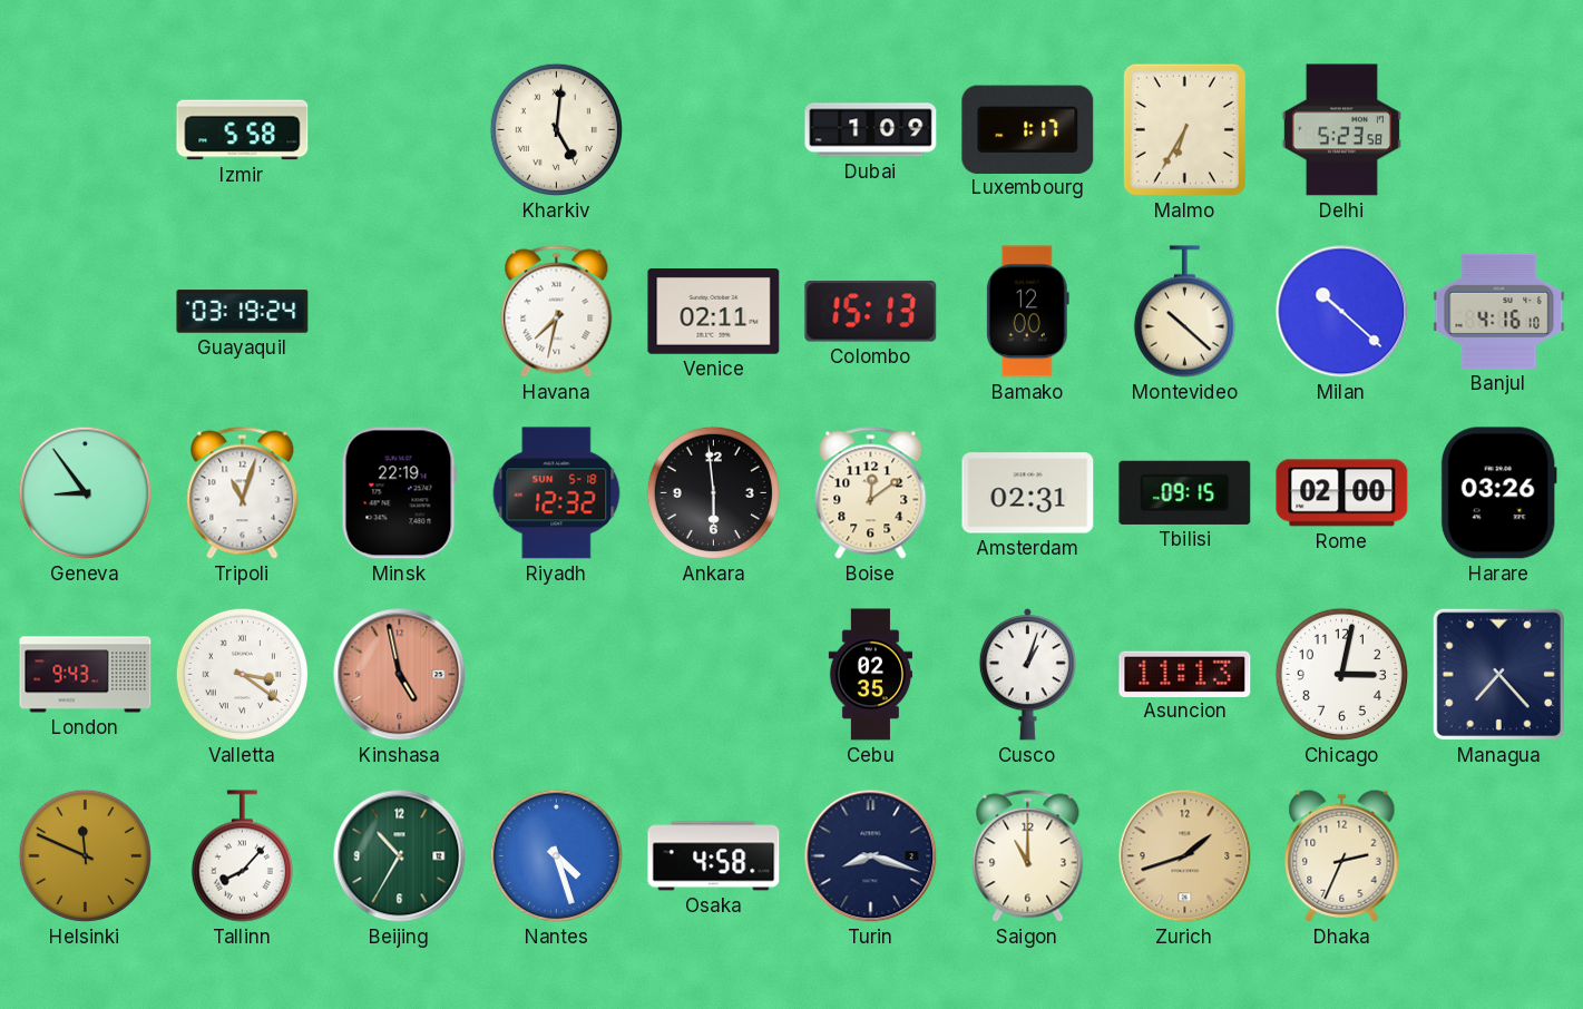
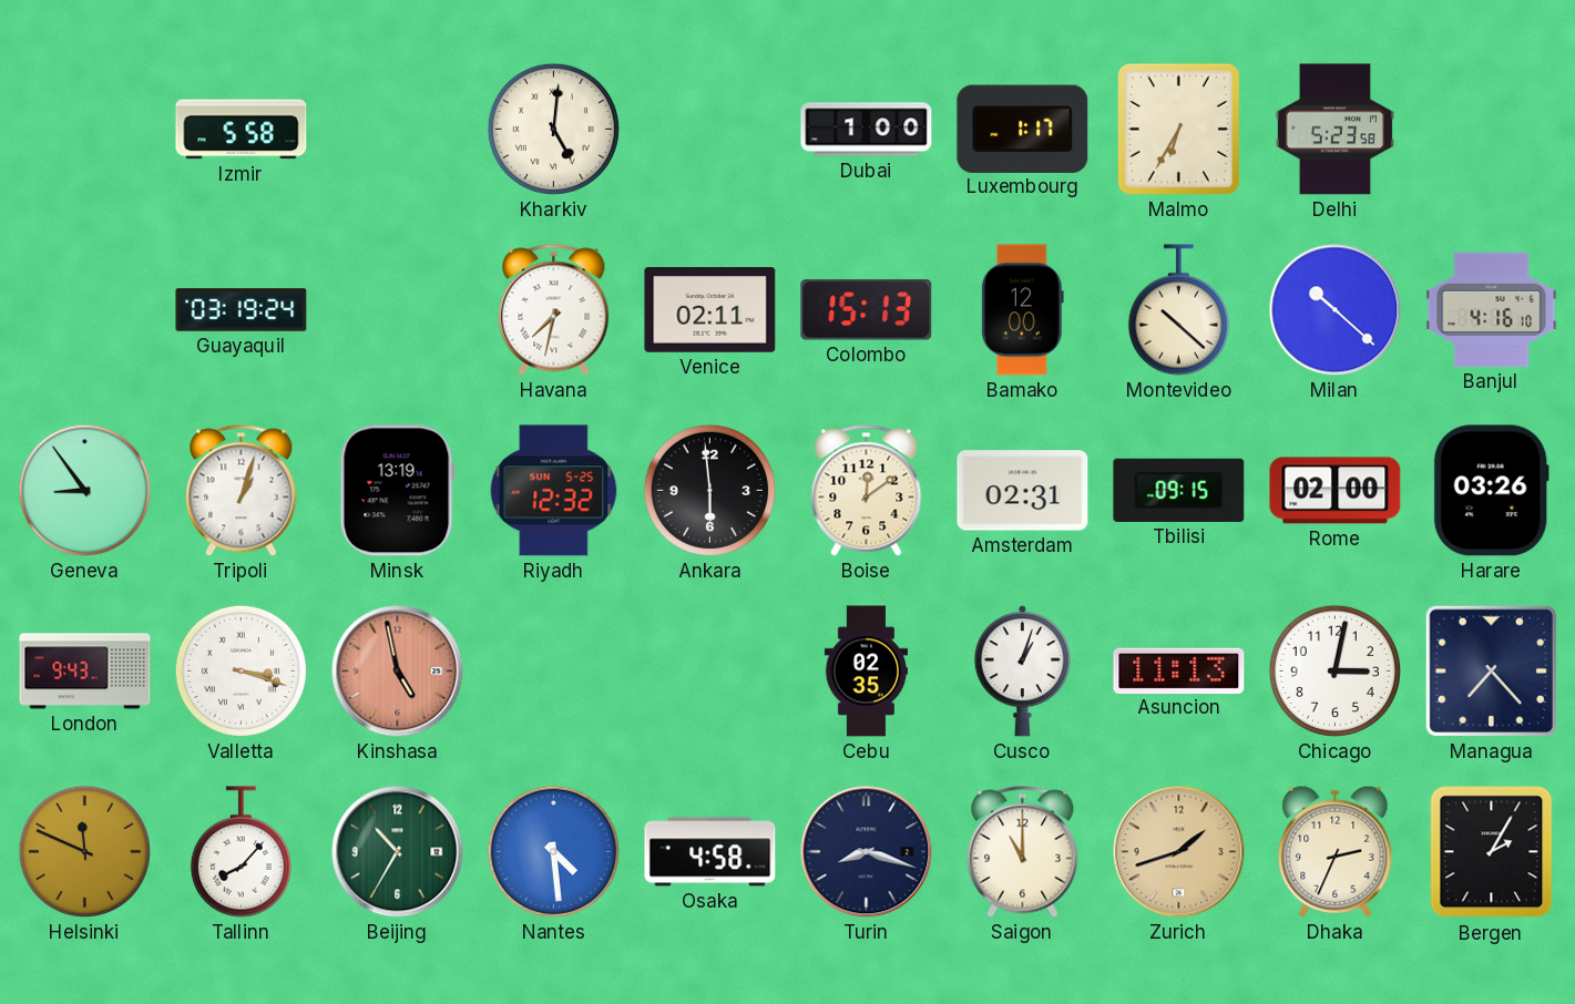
Dubai: 1:09 -> 1:00
Tripoli: 11:03 -> 1:03
Minsk: 22:19 -> 13:19
Riyadh date: SUN 5-18 -> SUN 5-25
Valletta: 3:21 -> 3:18
Nantes: 4:27 -> 4:29
Bergen: none -> 2:05
